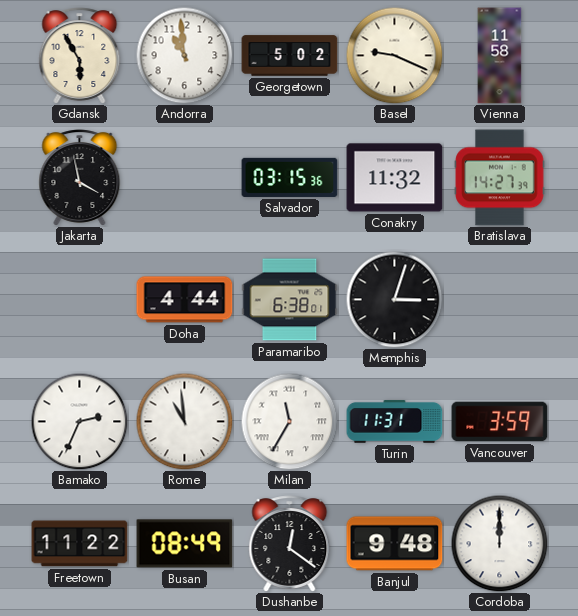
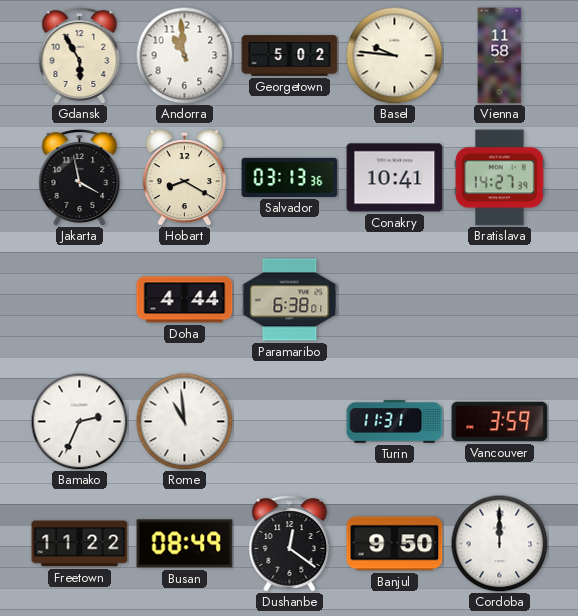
Basel: 9:19 -> 9:46
Hobart: none -> 8:20
Salvador: 03:15 -> 03:13
Conakry: 11:32 -> 10:41
Memphis: 3:03 -> none
Milan: 11:35 -> none
Banjul: 9:48 -> 9:50
